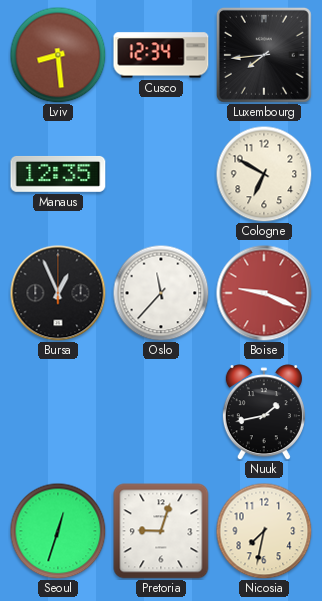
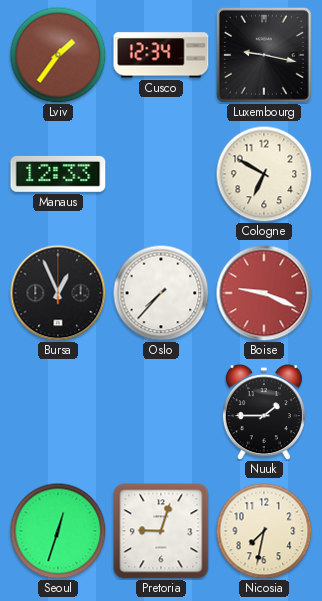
Lviv: 8:29 -> 1:36
Luxembourg: 7:44 -> 9:17
Manaus: 12:35 -> 12:33
Oslo: 11:37 -> 7:37
Nuuk: 1:43 -> 1:45
